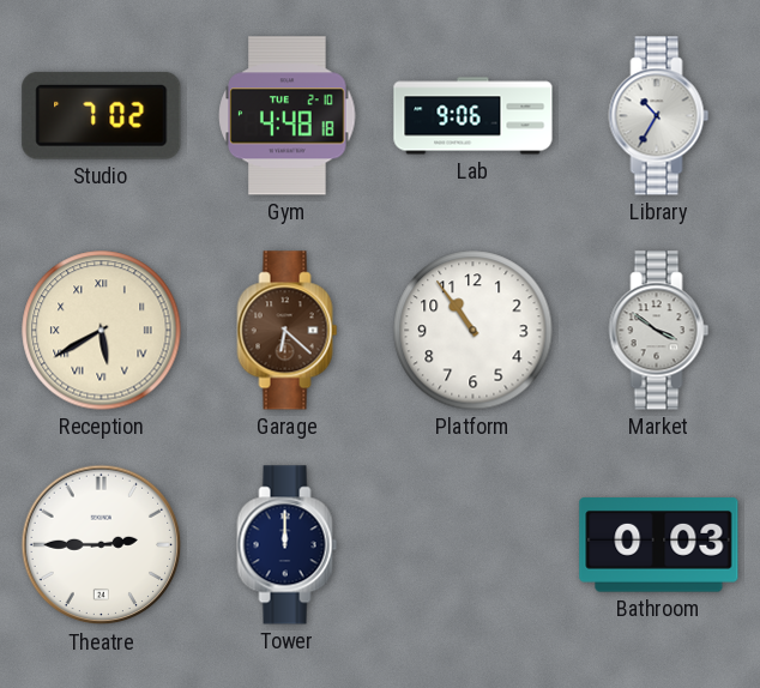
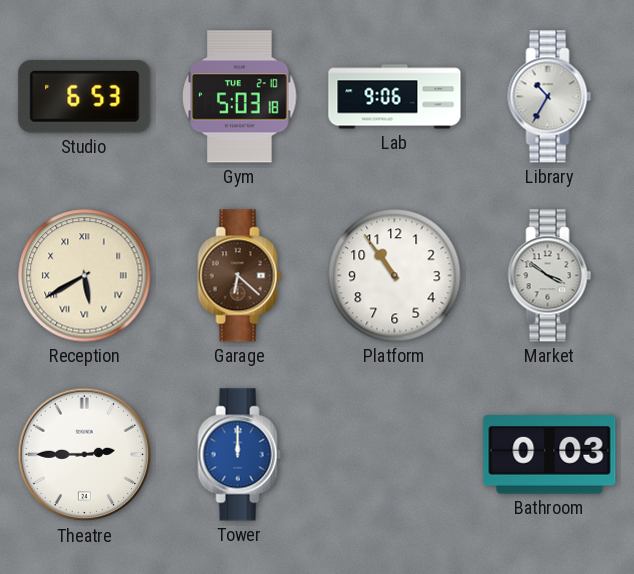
Studio: 7:02 -> 6:53
Gym: 4:48 -> 5:03
Tower dial: navy -> blue
